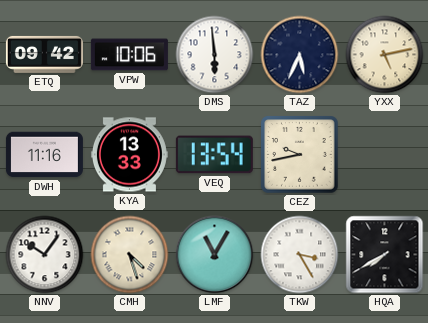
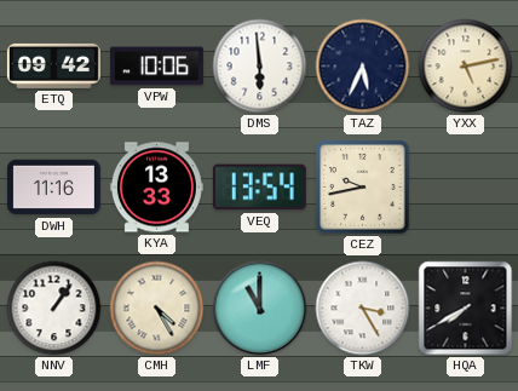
NNV: 10:06 -> 1:06
CMH: 4:27 -> 4:25
LMF: 11:05 -> 11:00
